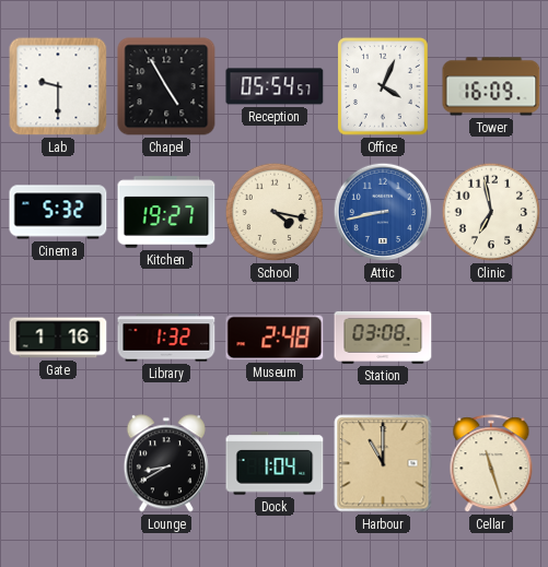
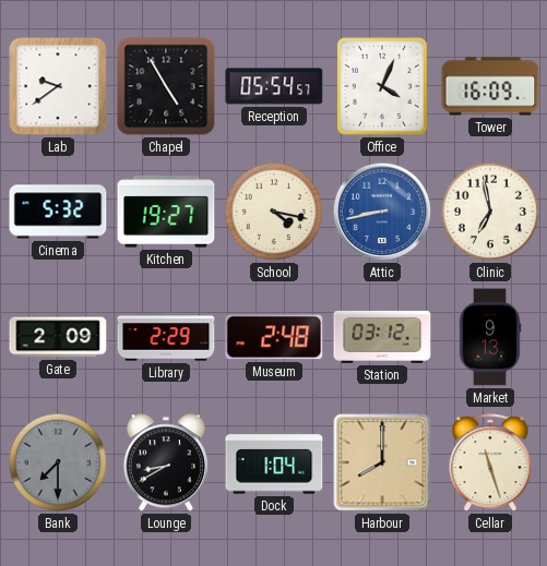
Lab: 9:30 -> 9:39
Gate: 1:16 -> 2:09
Library: 1:32 -> 2:29
Station: 03:08 -> 03:12
Market: none -> 9:13
Bank: none -> 7:30
Harbour: 11:00 -> 8:00
